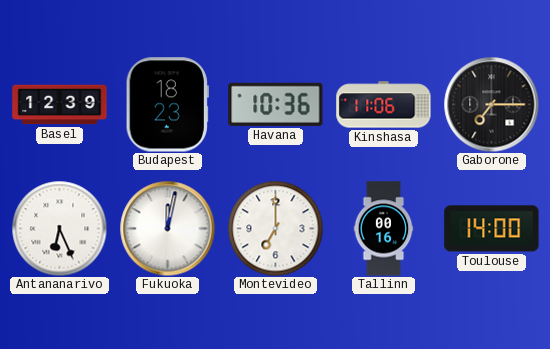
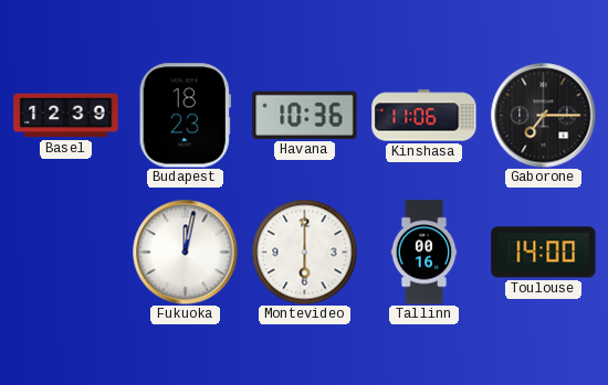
Antananarivo: 6:26 -> none
Montevideo: 7:00 -> 6:00
